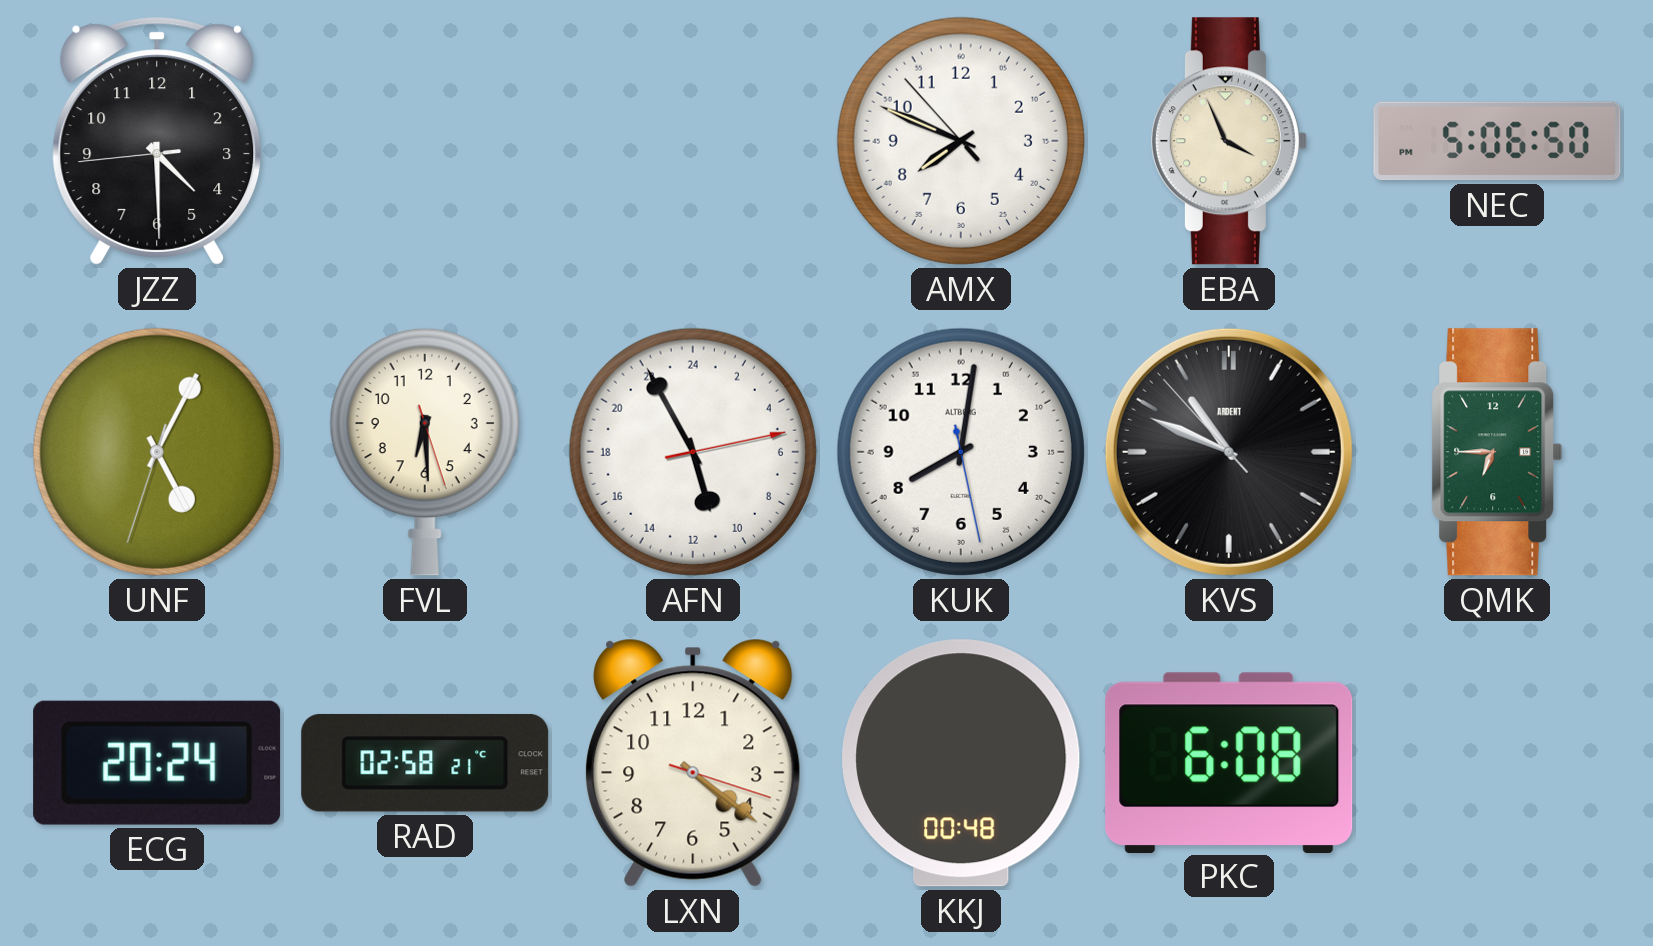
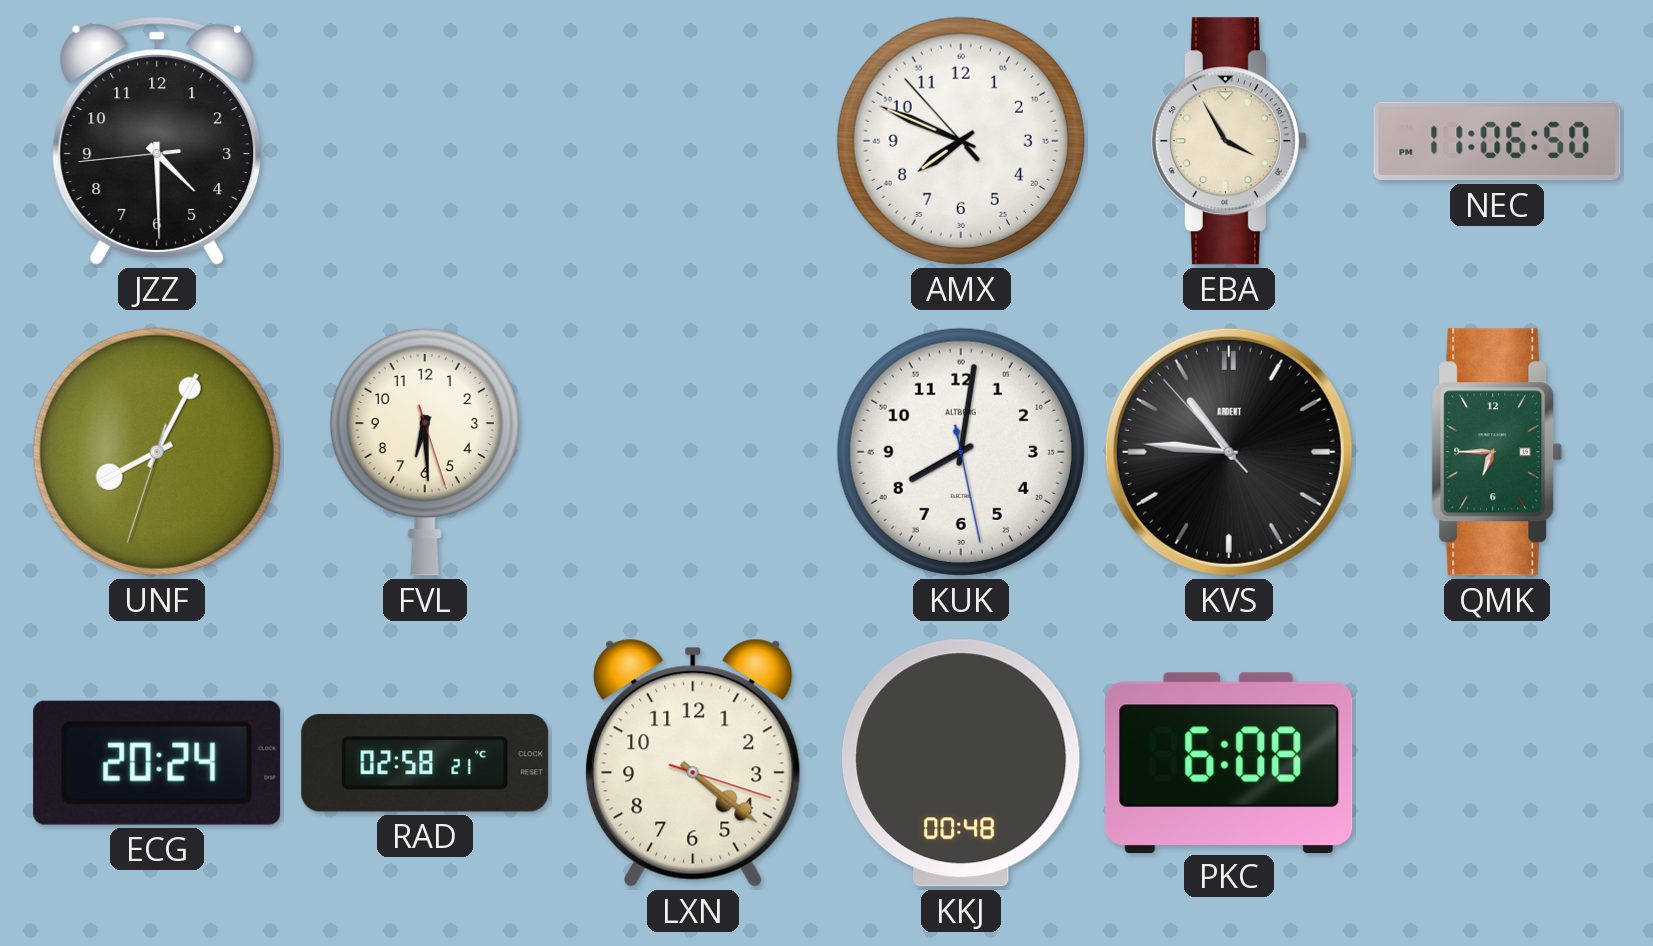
EBA: 3:56 -> 3:55
NEC: 5:06 -> 11:06
UNF: 5:04 -> 8:04
AFN: 10:55 -> none
KVS: 10:48 -> 10:45
